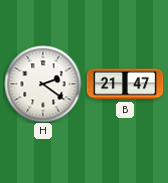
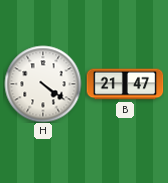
H: 2:21 -> 4:21
